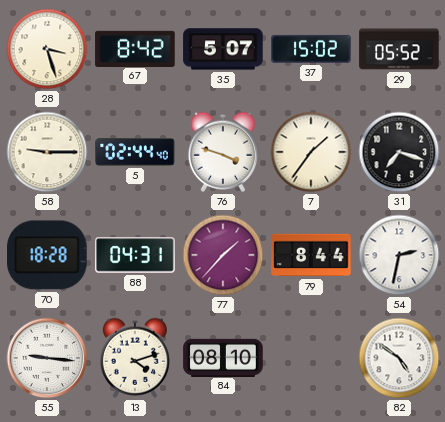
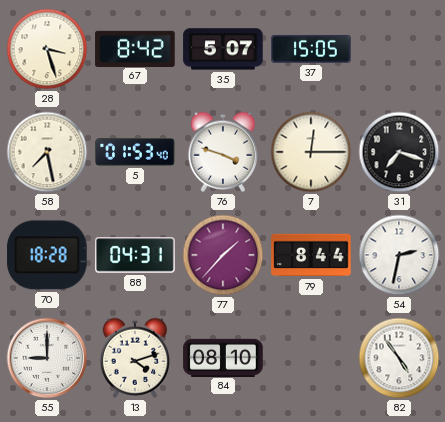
37: 15:02 -> 15:05
29: 05:52 -> none
58: 9:15 -> 7:28
5: 02:44 -> 01:53
7: 1:36 -> 12:15
55: 9:16 -> 9:00
82: 4:51 -> 4:54
